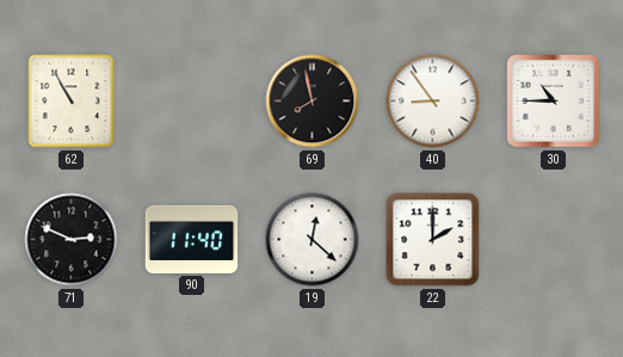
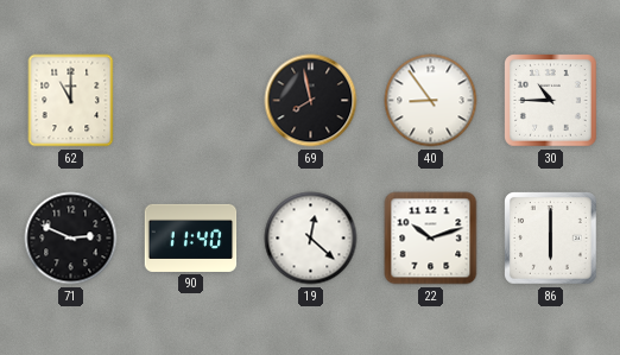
62: 10:55 -> 11:00
22: 2:00 -> 10:12
86: none -> 6:00
